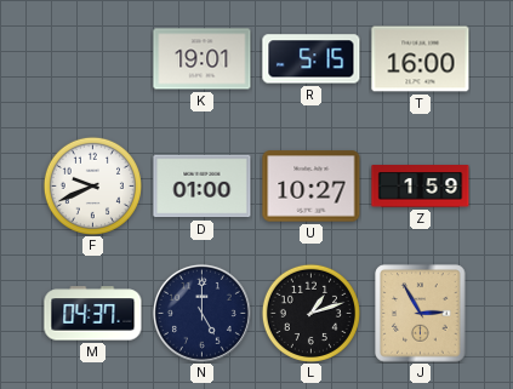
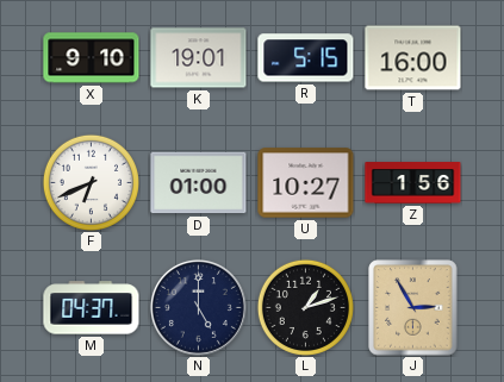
X: none -> 9:10
F: 9:41 -> 6:41
Z: 1:59 -> 1:56
